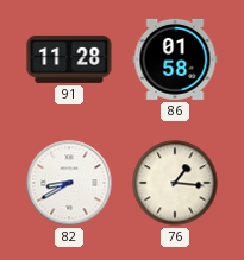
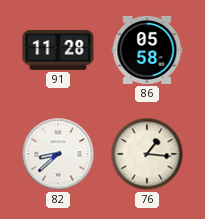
86: 01:58 -> 05:58
82: 8:40 -> 8:38
